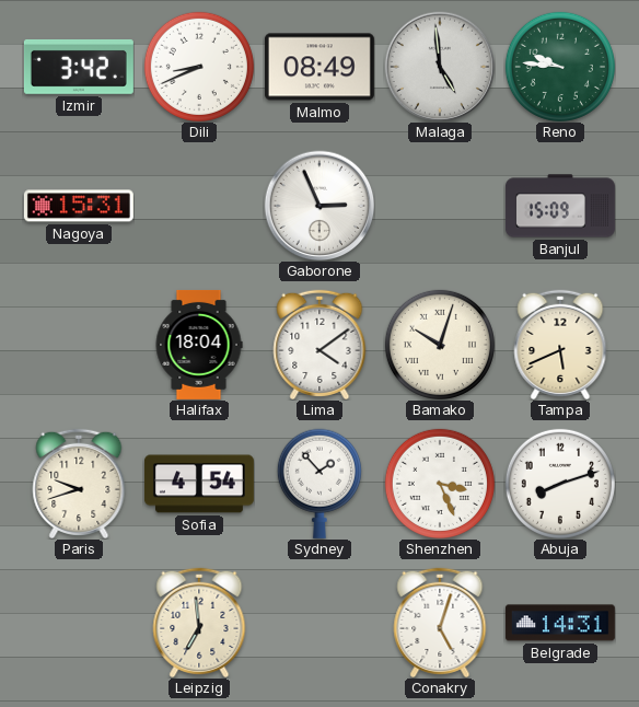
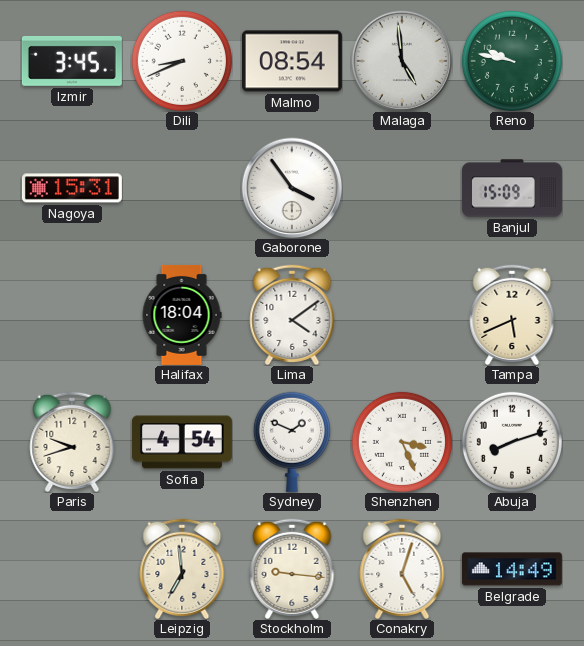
Izmir: 3:42 -> 3:45
Malmo: 08:49 -> 08:54
Reno: 9:46 -> 9:47
Gaborone: 2:56 -> 3:54
Bamako: 10:03 -> none
Sydney: 1:53 -> 1:49
Stockholm: none -> 9:16
Belgrade: 14:31 -> 14:49
